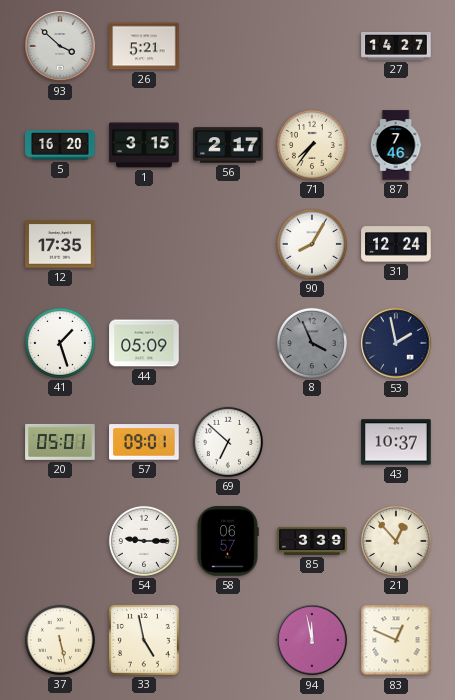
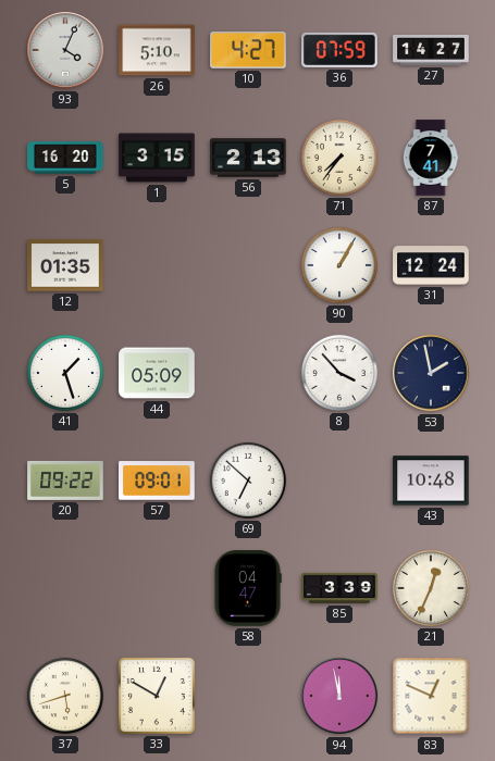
93: 3:52 -> 4:04
26: 5:21 -> 5:10
10: none -> 4:27
36: none -> 07:59
56: 2:17 -> 2:13
87: 7:46 -> 7:41
12: 17:35 -> 01:35
90: 8:05 -> 1:05
8: 3:56 -> 3:53
8 dial: grey -> white
20: 05:01 -> 09:22
43: 10:37 -> 10:48
54: 9:15 -> none
58: 06:57 -> 04:47
21: 12:53 -> 12:34
37: 5:28 -> 5:42
33: 4:58 -> 12:50
